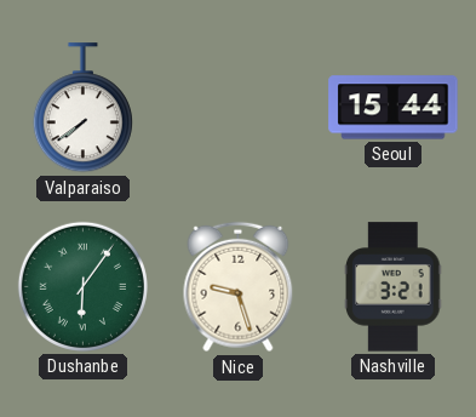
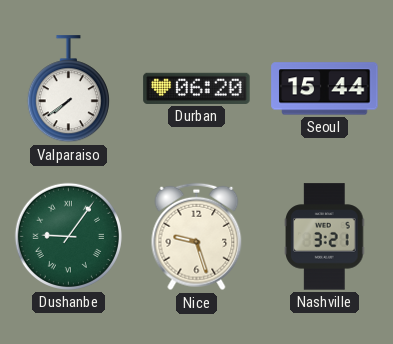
Durban: none -> 06:20
Dushanbe: 6:06 -> 9:06
